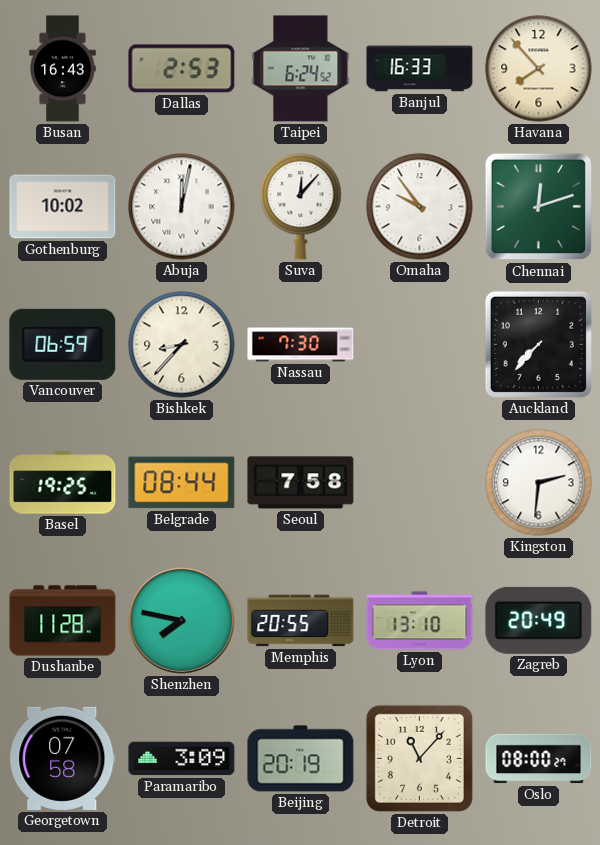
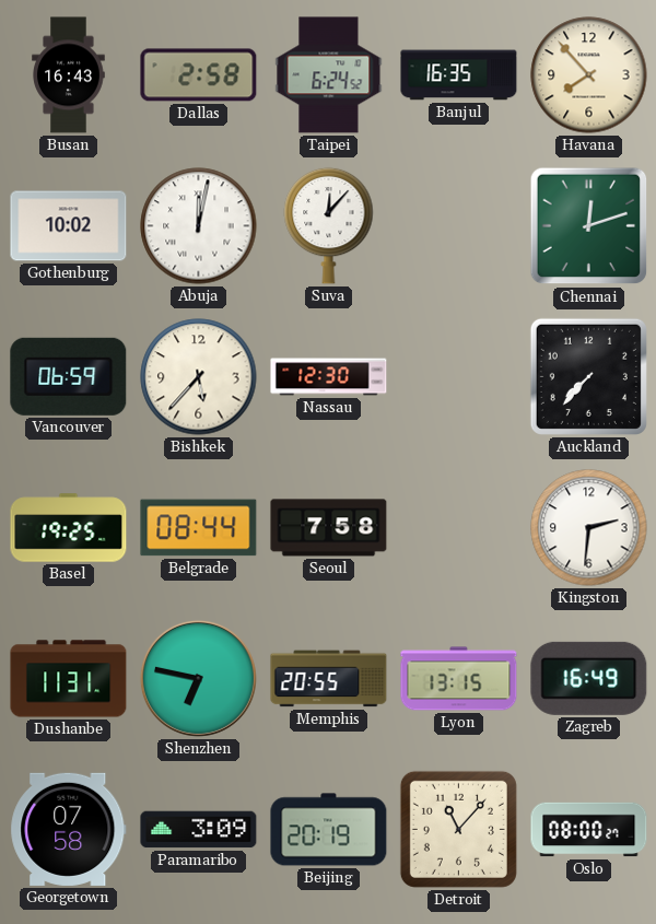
Dallas: 2:53 -> 2:58
Banjul: 16:33 -> 16:35
Omaha: 9:54 -> none
Bishkek: 8:37 -> 5:37
Nassau: 7:30 -> 12:30
Dushanbe: 11:28 -> 11:31
Shenzhen: 7:47 -> 6:47
Lyon: 13:10 -> 13:15
Zagreb: 20:49 -> 16:49
